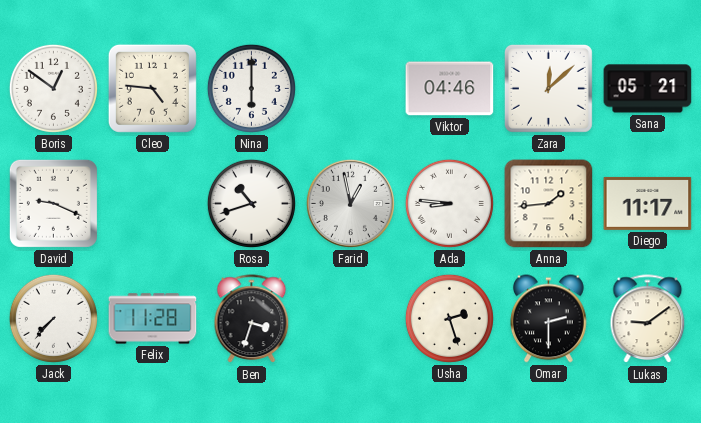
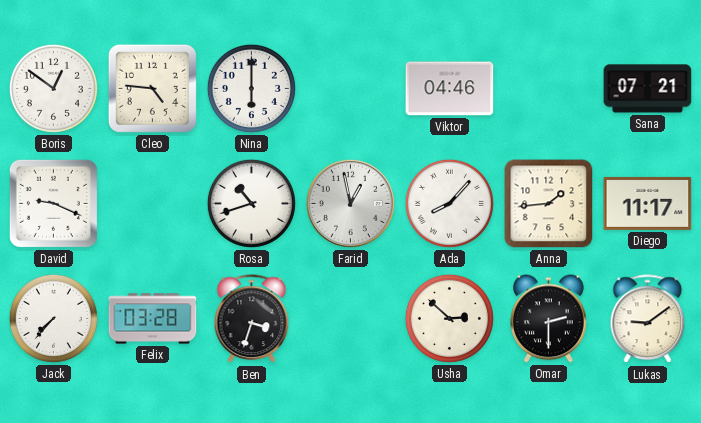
Zara: 12:08 -> none
Sana: 05:21 -> 07:21
Ada: 8:46 -> 8:07
Felix: 11:28 -> 03:28
Usha: 2:27 -> 2:52
